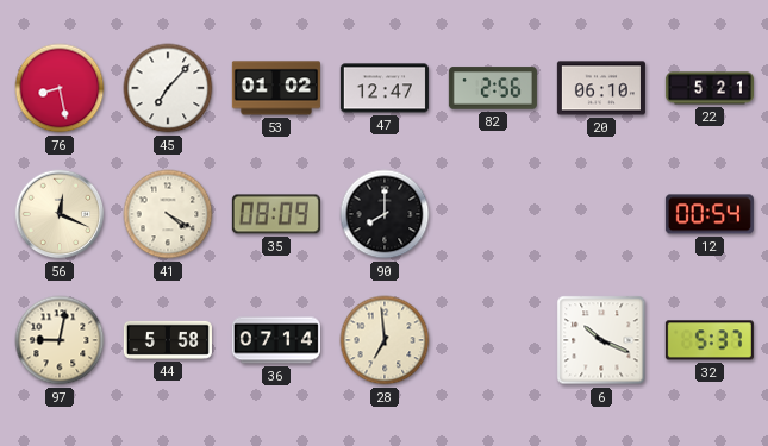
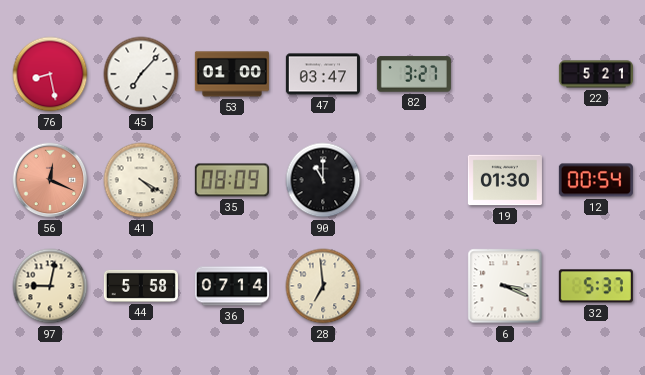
53: 01:02 -> 01:00
47: 12:47 -> 03:47
82: 2:56 -> 3:27
20: 06:10 -> none
56 dial: cream -> salmon
90: 8:00 -> 11:00
19: none -> 01:30
6: 10:19 -> 3:19
